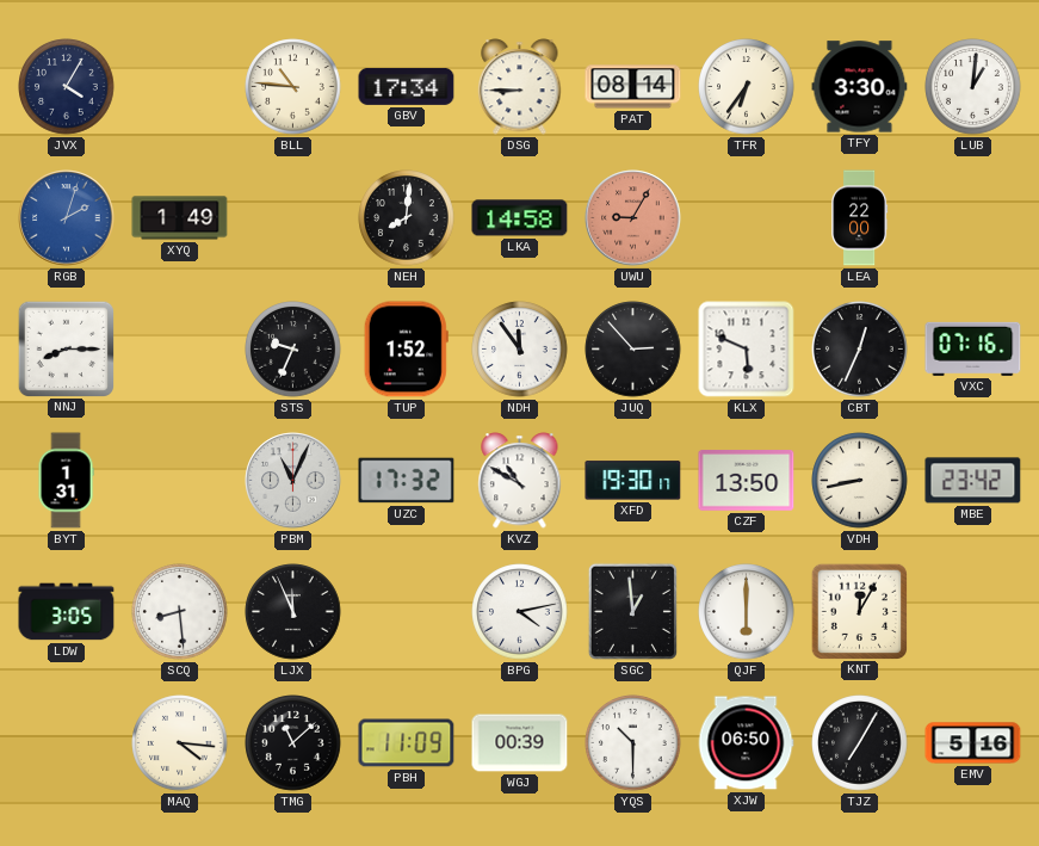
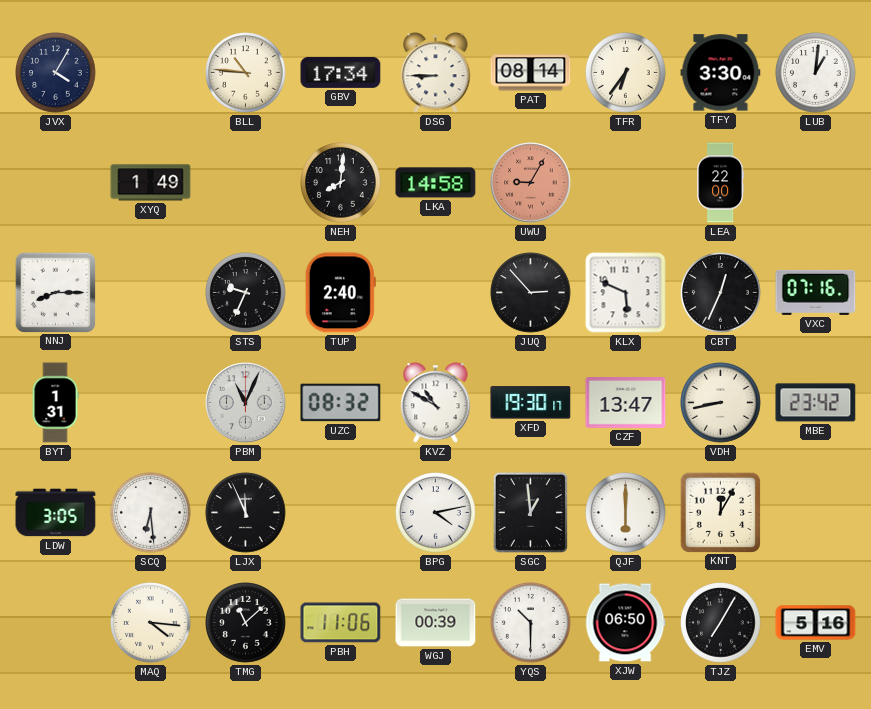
RGB: 2:03 -> none
TUP: 1:52 -> 2:40
NDH: 11:54 -> none
UZC: 17:32 -> 08:32
CZF: 13:50 -> 13:47
SCQ: 8:29 -> 6:29
PBH: 11:09 -> 11:06
